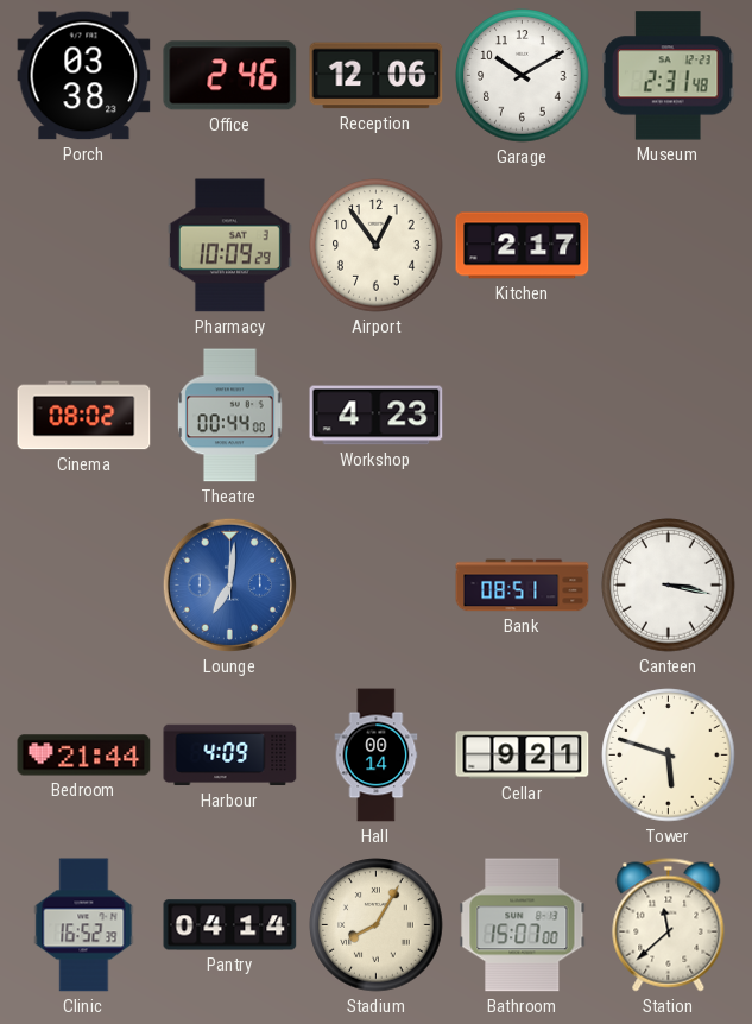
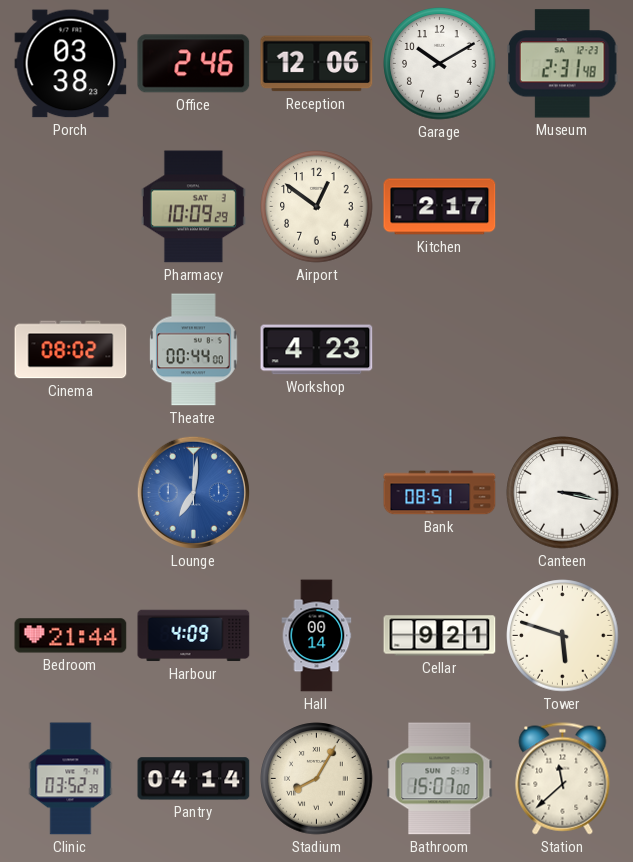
Airport: 12:54 -> 12:51
Clinic: 16:52 -> 03:52
